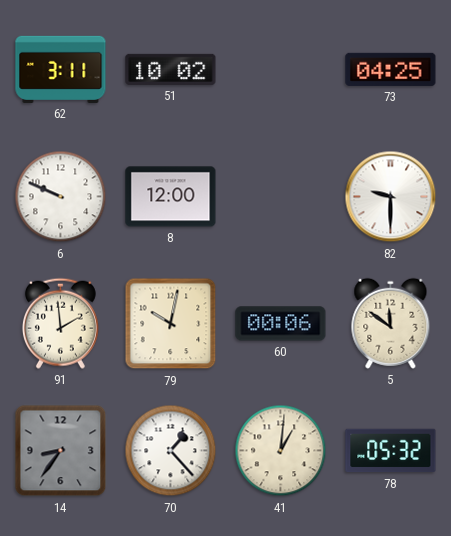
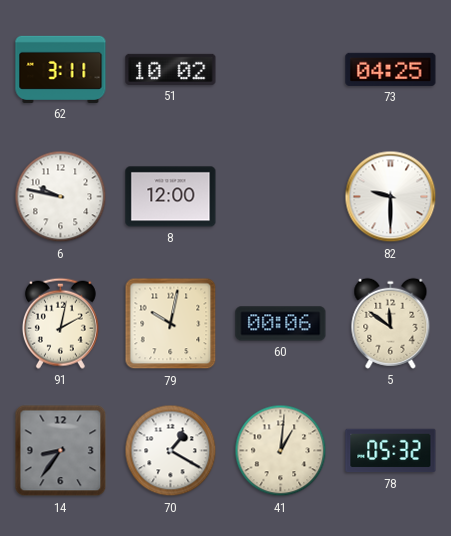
6: 9:49 -> 9:47
91: 1:59 -> 2:02
70: 1:23 -> 1:20
